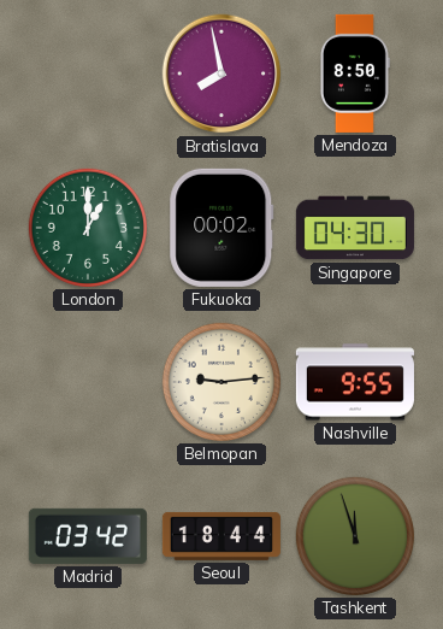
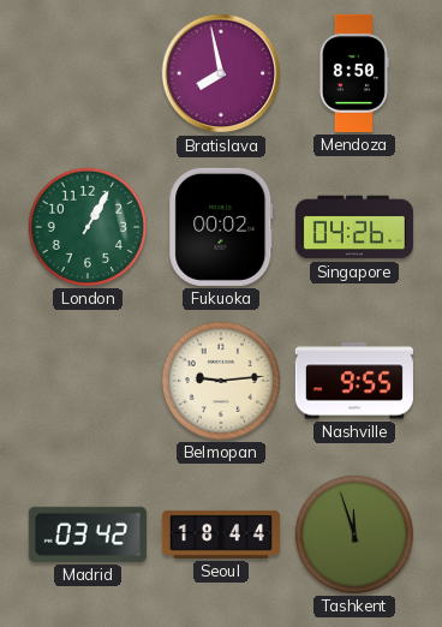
London: 1:00 -> 1:05
Singapore: 04:30 -> 04:26
